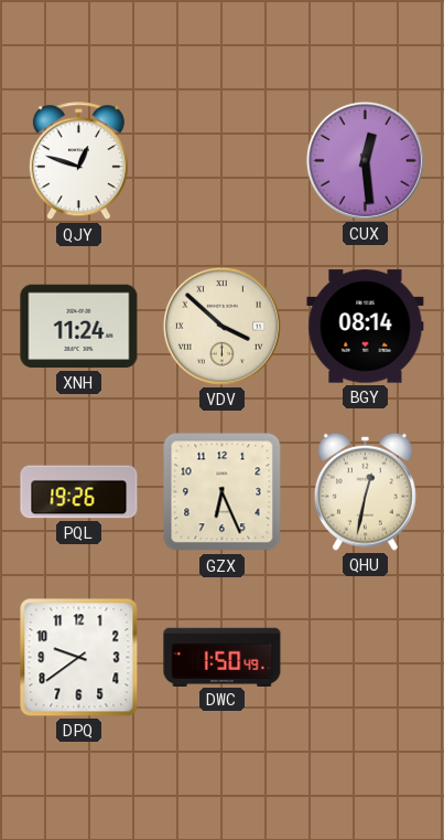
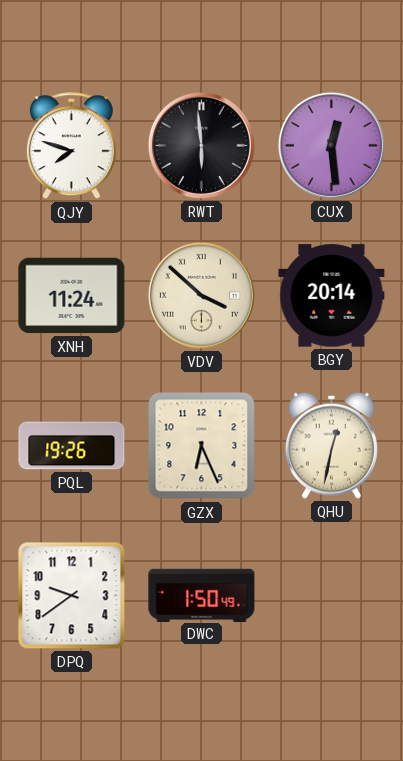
QJY: 12:48 -> 7:48
RWT: none -> 5:59
BGY: 08:14 -> 20:14
